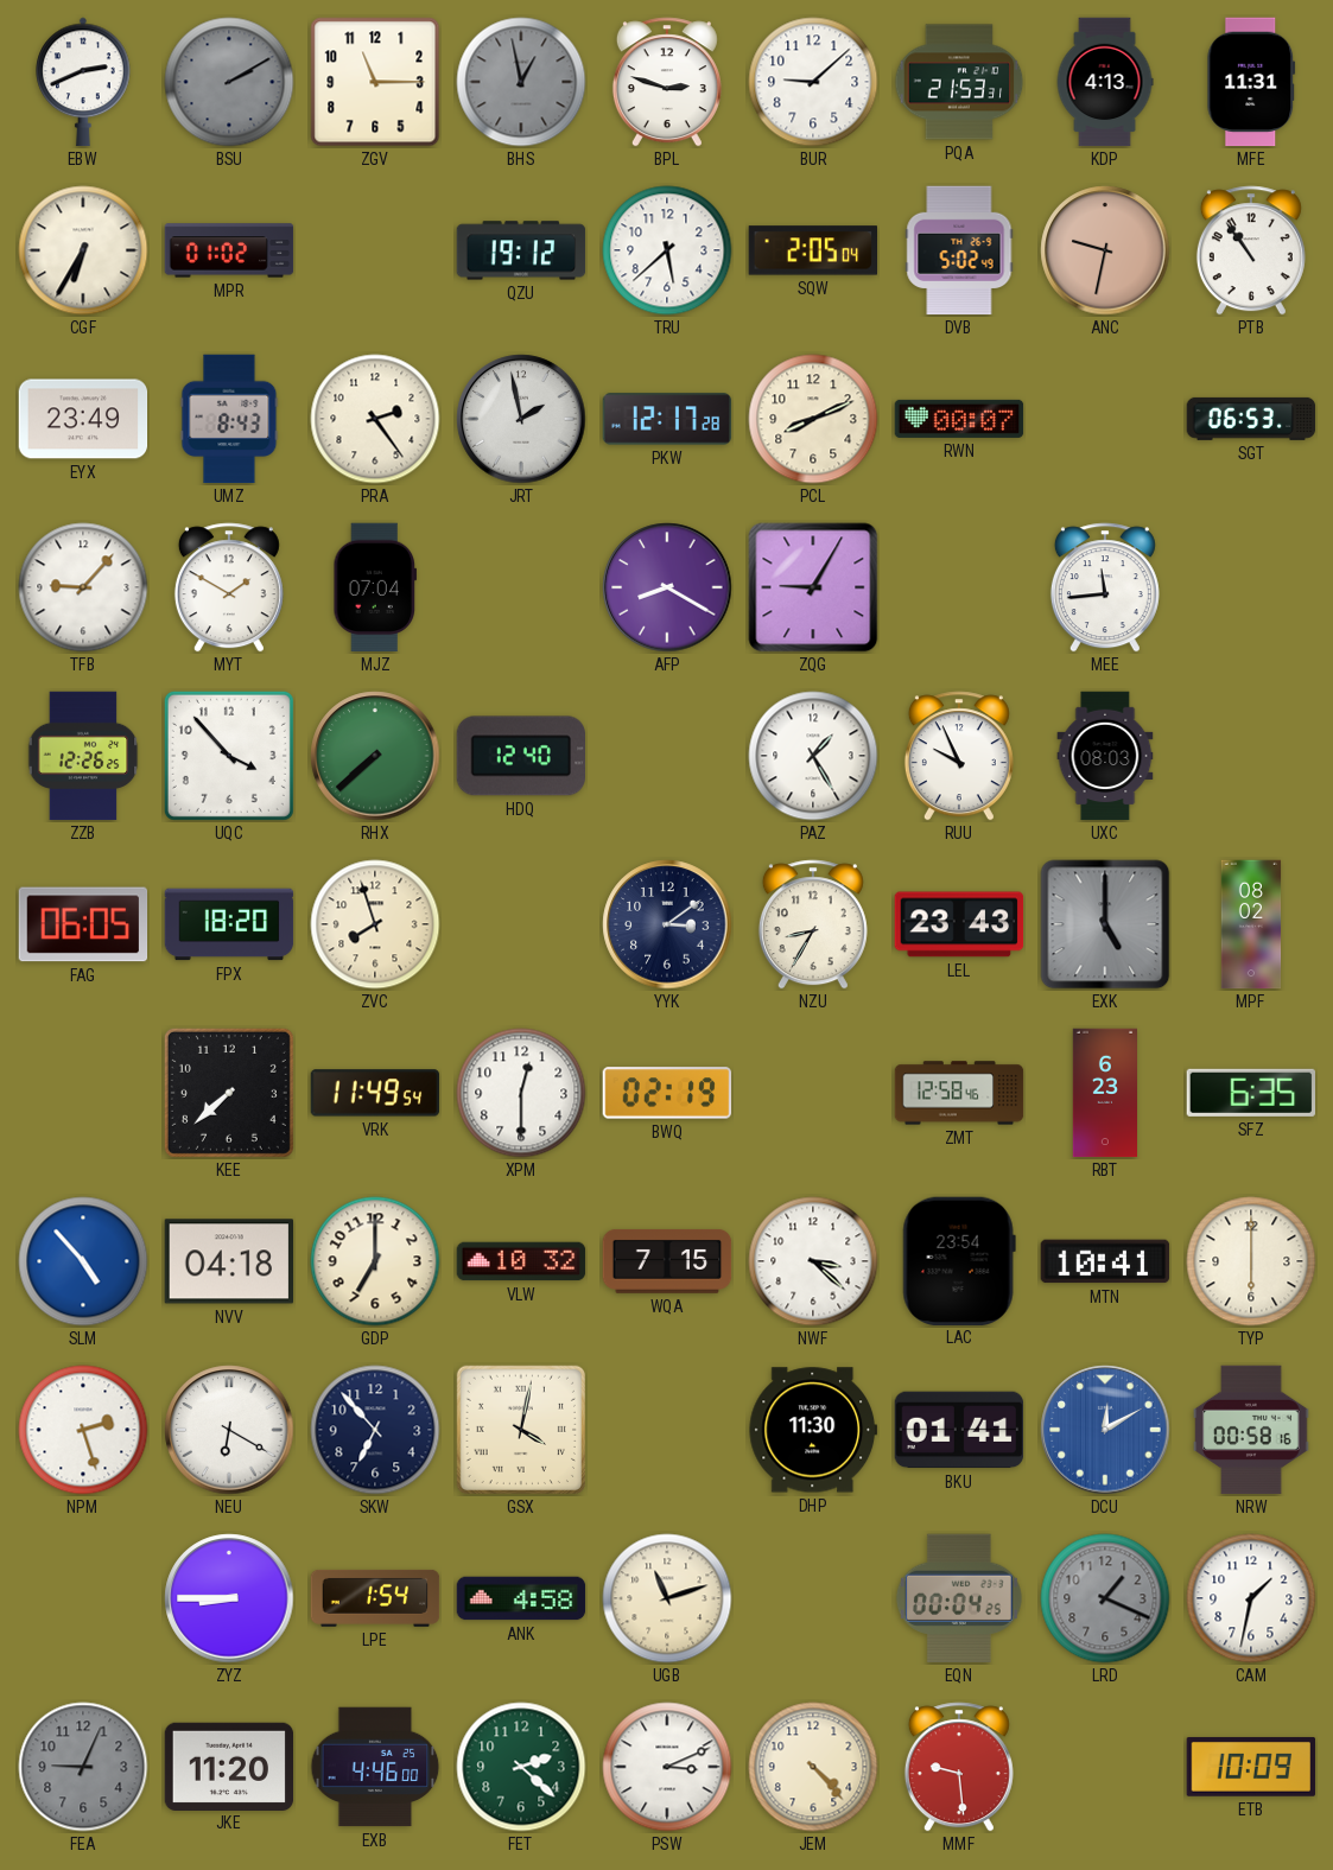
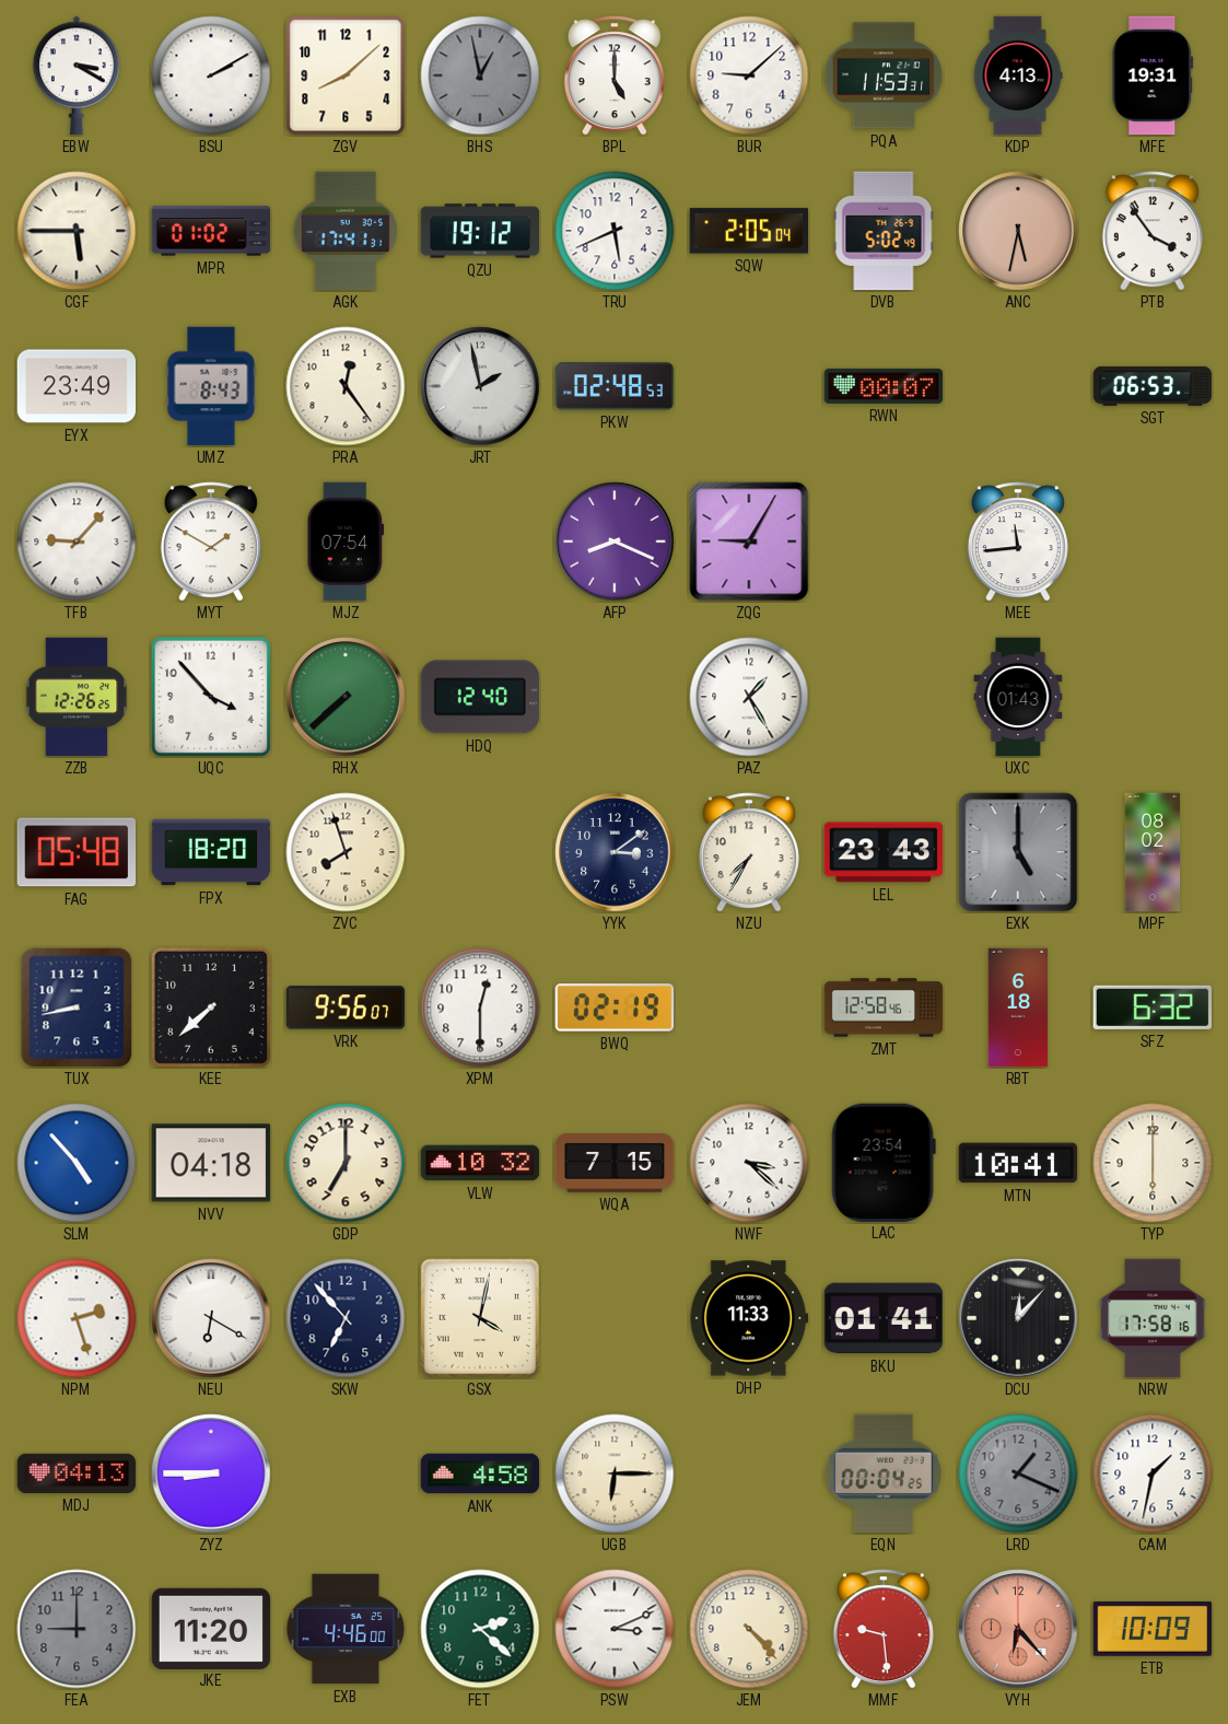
EBW: 2:41 -> 3:20
BSU dial: grey -> white
ZGV: 11:15 -> 8:08
BPL: 2:48 -> 5:00
PQA: 21:53 -> 11:53
MFE: 11:31 -> 19:31
CGF: 6:35 -> 5:45
AGK: none -> 17:41
TRU: 5:38 -> 5:41
ANC: 9:32 -> 5:32
PTB: 10:54 -> 3:54
PRA: 2:24 -> 12:24
PKW: 12:17 -> 02:48
PCL: 8:11 -> none
MJZ: 07:04 -> 07:54
AFP: 8:20 -> 8:19
RUU: 9:56 -> none
UXC: 08:03 -> 01:43
FAG: 06:05 -> 05:48
NZU: 8:35 -> 7:35
TUX: none -> 8:43
VRK: 11:49 -> 9:56
RBT: 6:23 -> 6:18
SFZ: 6:35 -> 6:32
DHP: 11:30 -> 11:33
DCU: 12:10 -> 12:07
DCU dial: blue -> black
NRW: 00:58 -> 17:58
MDJ: none -> 04:13
LPE: 1:54 -> none
UGB: 11:12 -> 6:15
FEA: 9:04 -> 9:00
VYH: none -> 6:23
